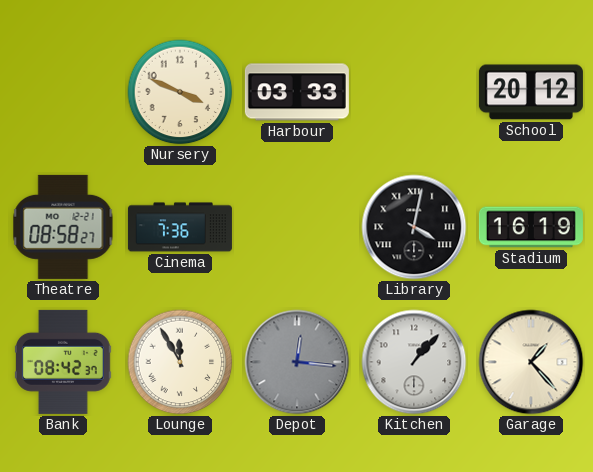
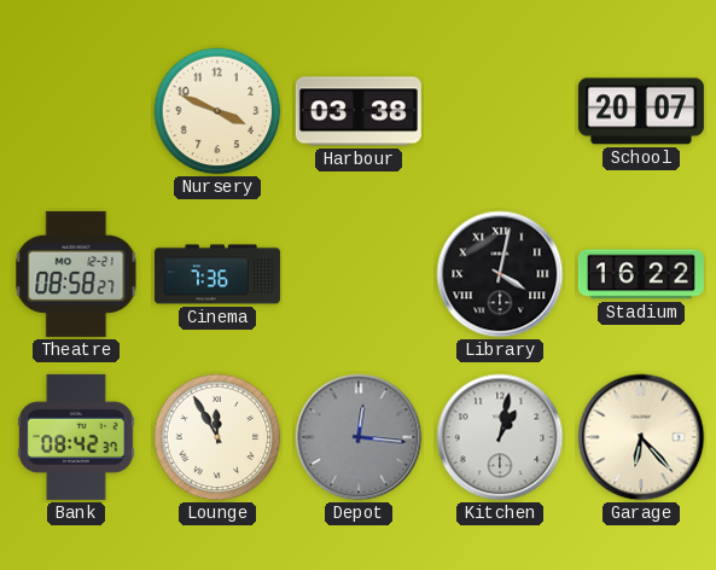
Harbour: 03:33 -> 03:38
School: 20:12 -> 20:07
Stadium: 16:19 -> 16:22
Kitchen: 1:07 -> 1:02
Garage: 1:23 -> 6:23
